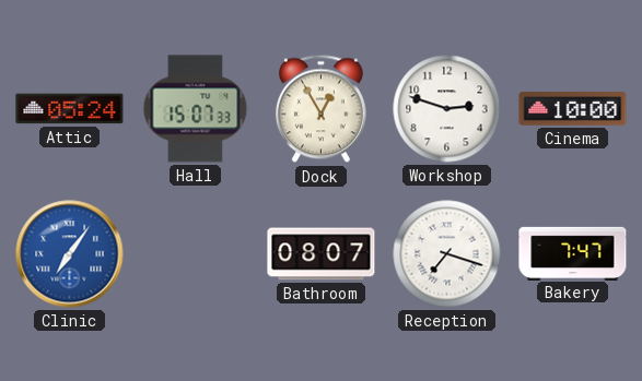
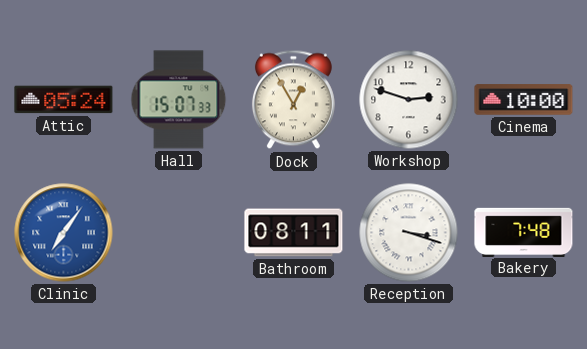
Bathroom: 08:07 -> 08:11
Reception: 7:18 -> 3:18
Bakery: 7:47 -> 7:48
